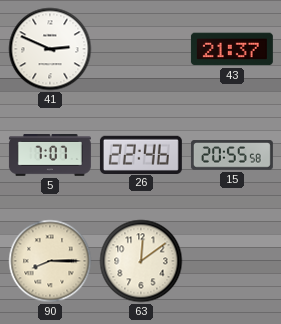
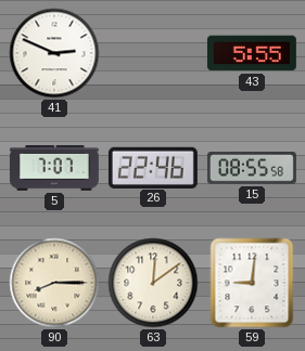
43: 21:37 -> 5:55
15: 20:55 -> 08:55
59: none -> 9:01
